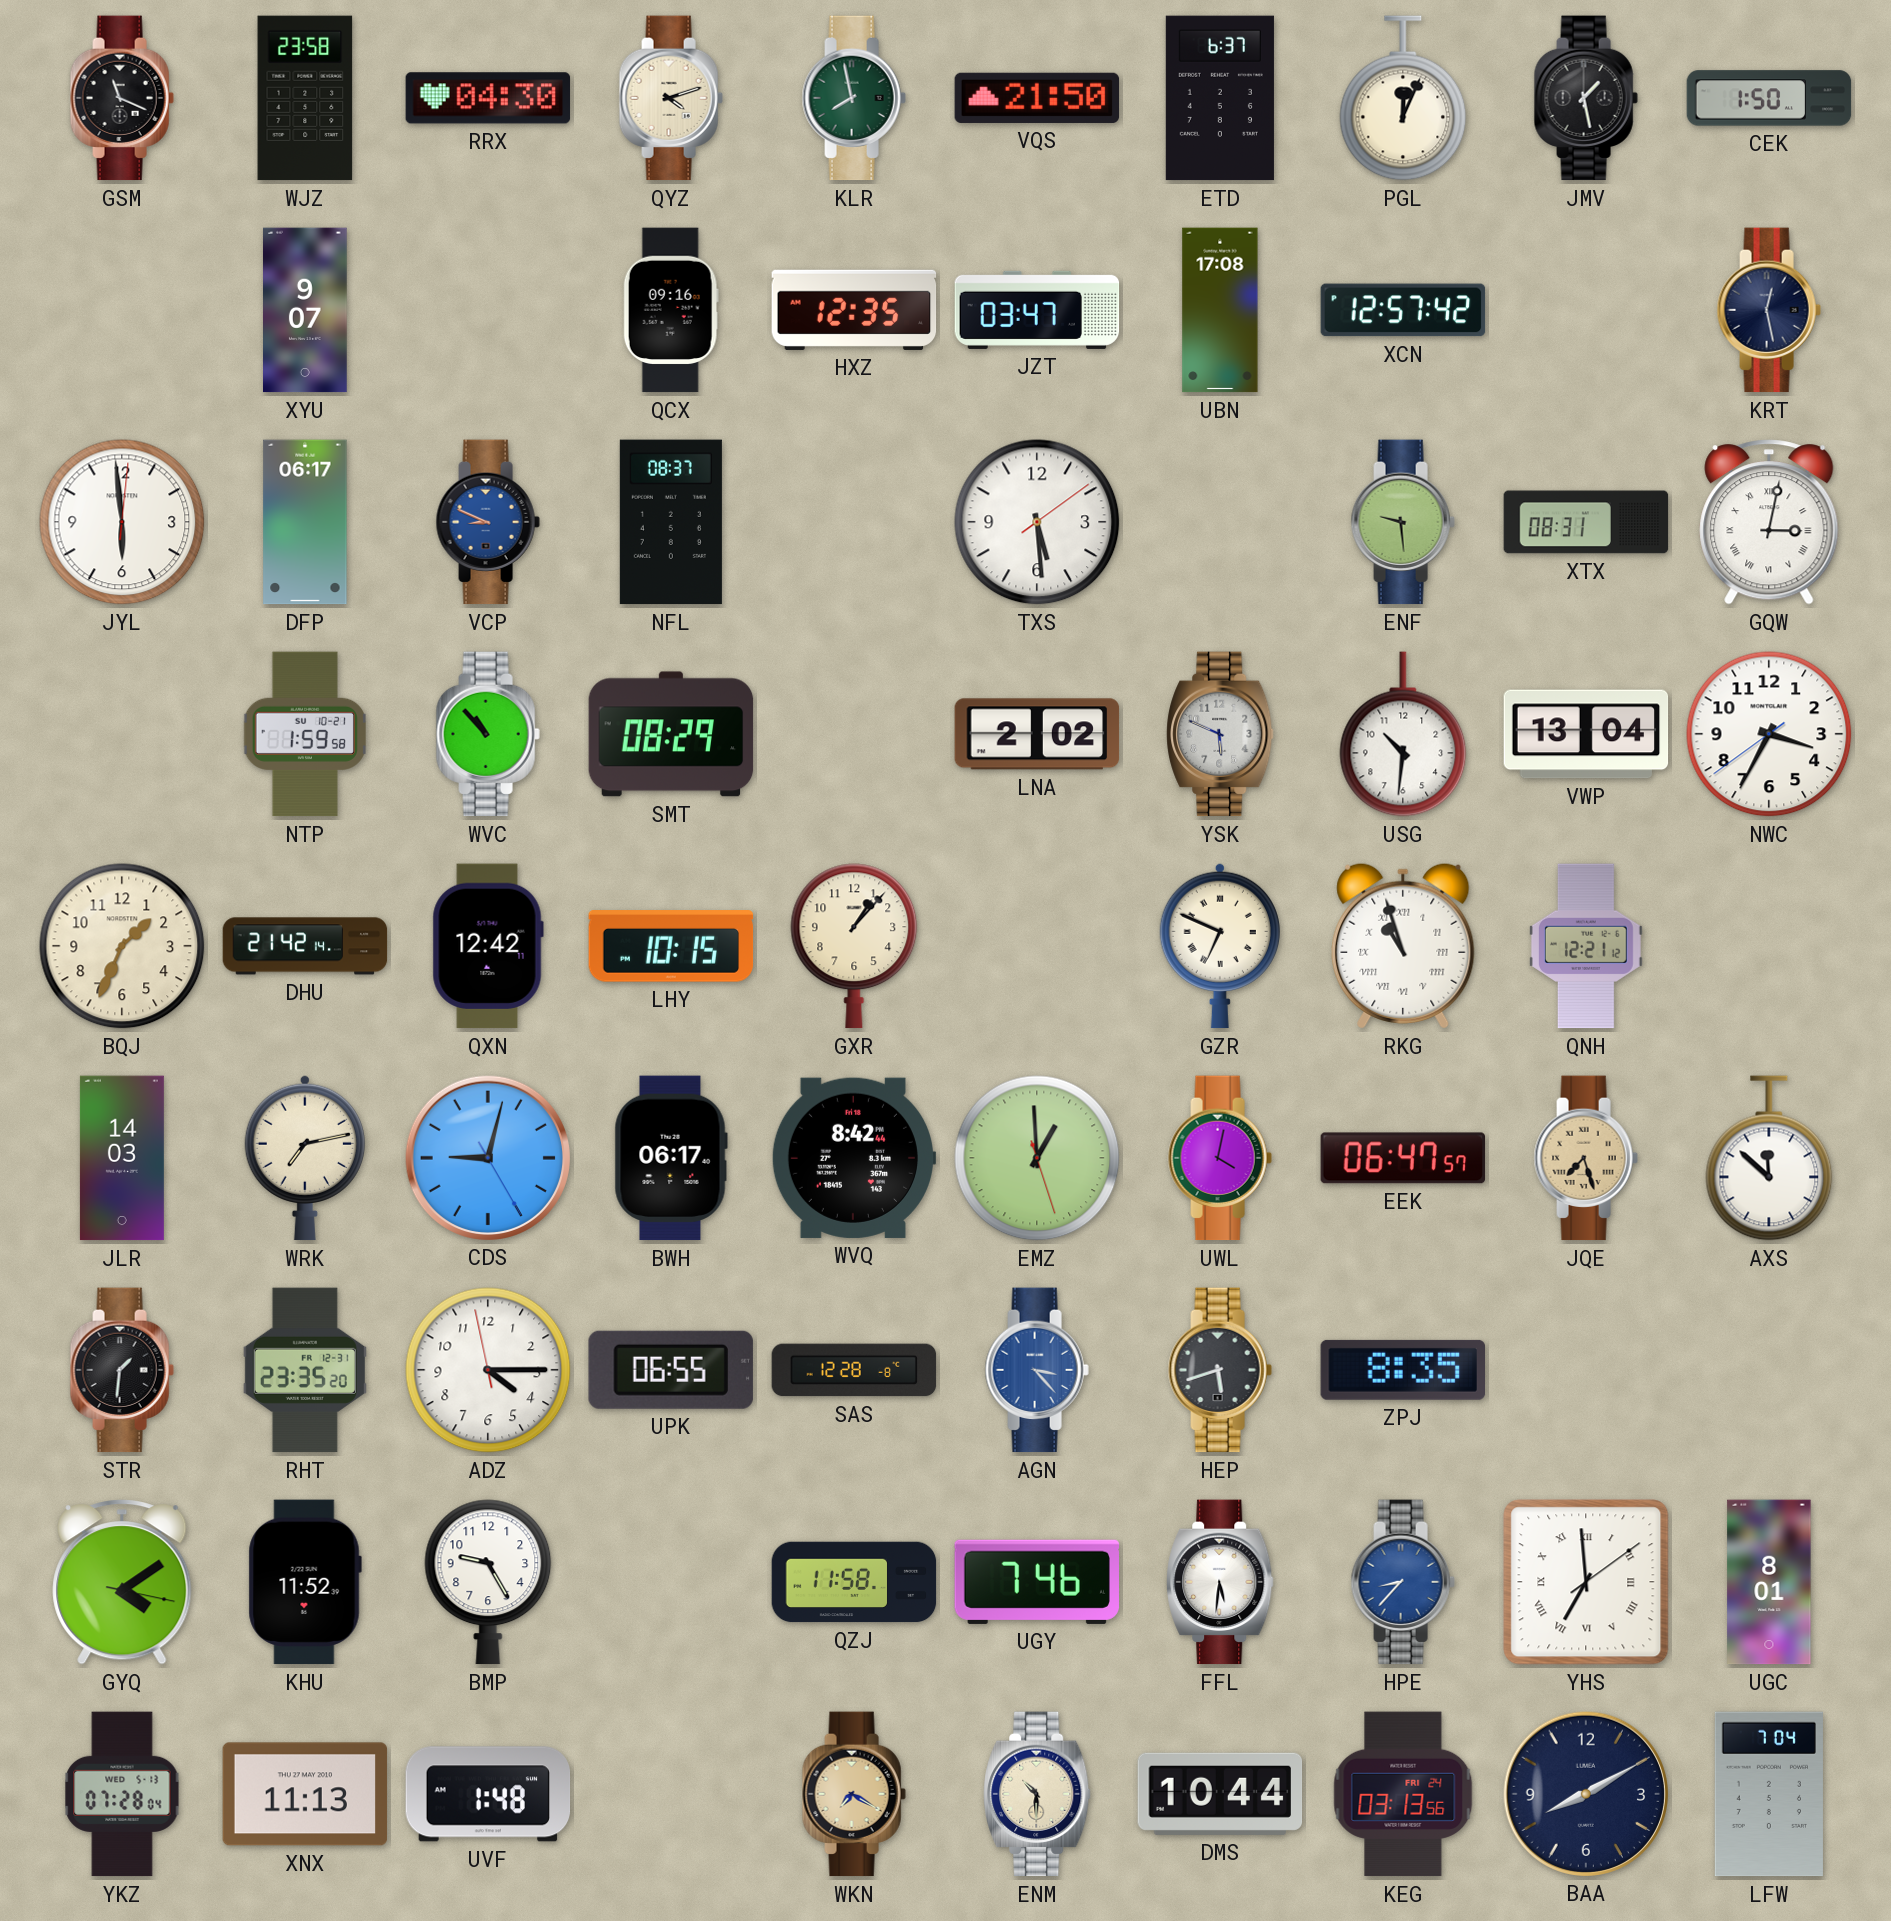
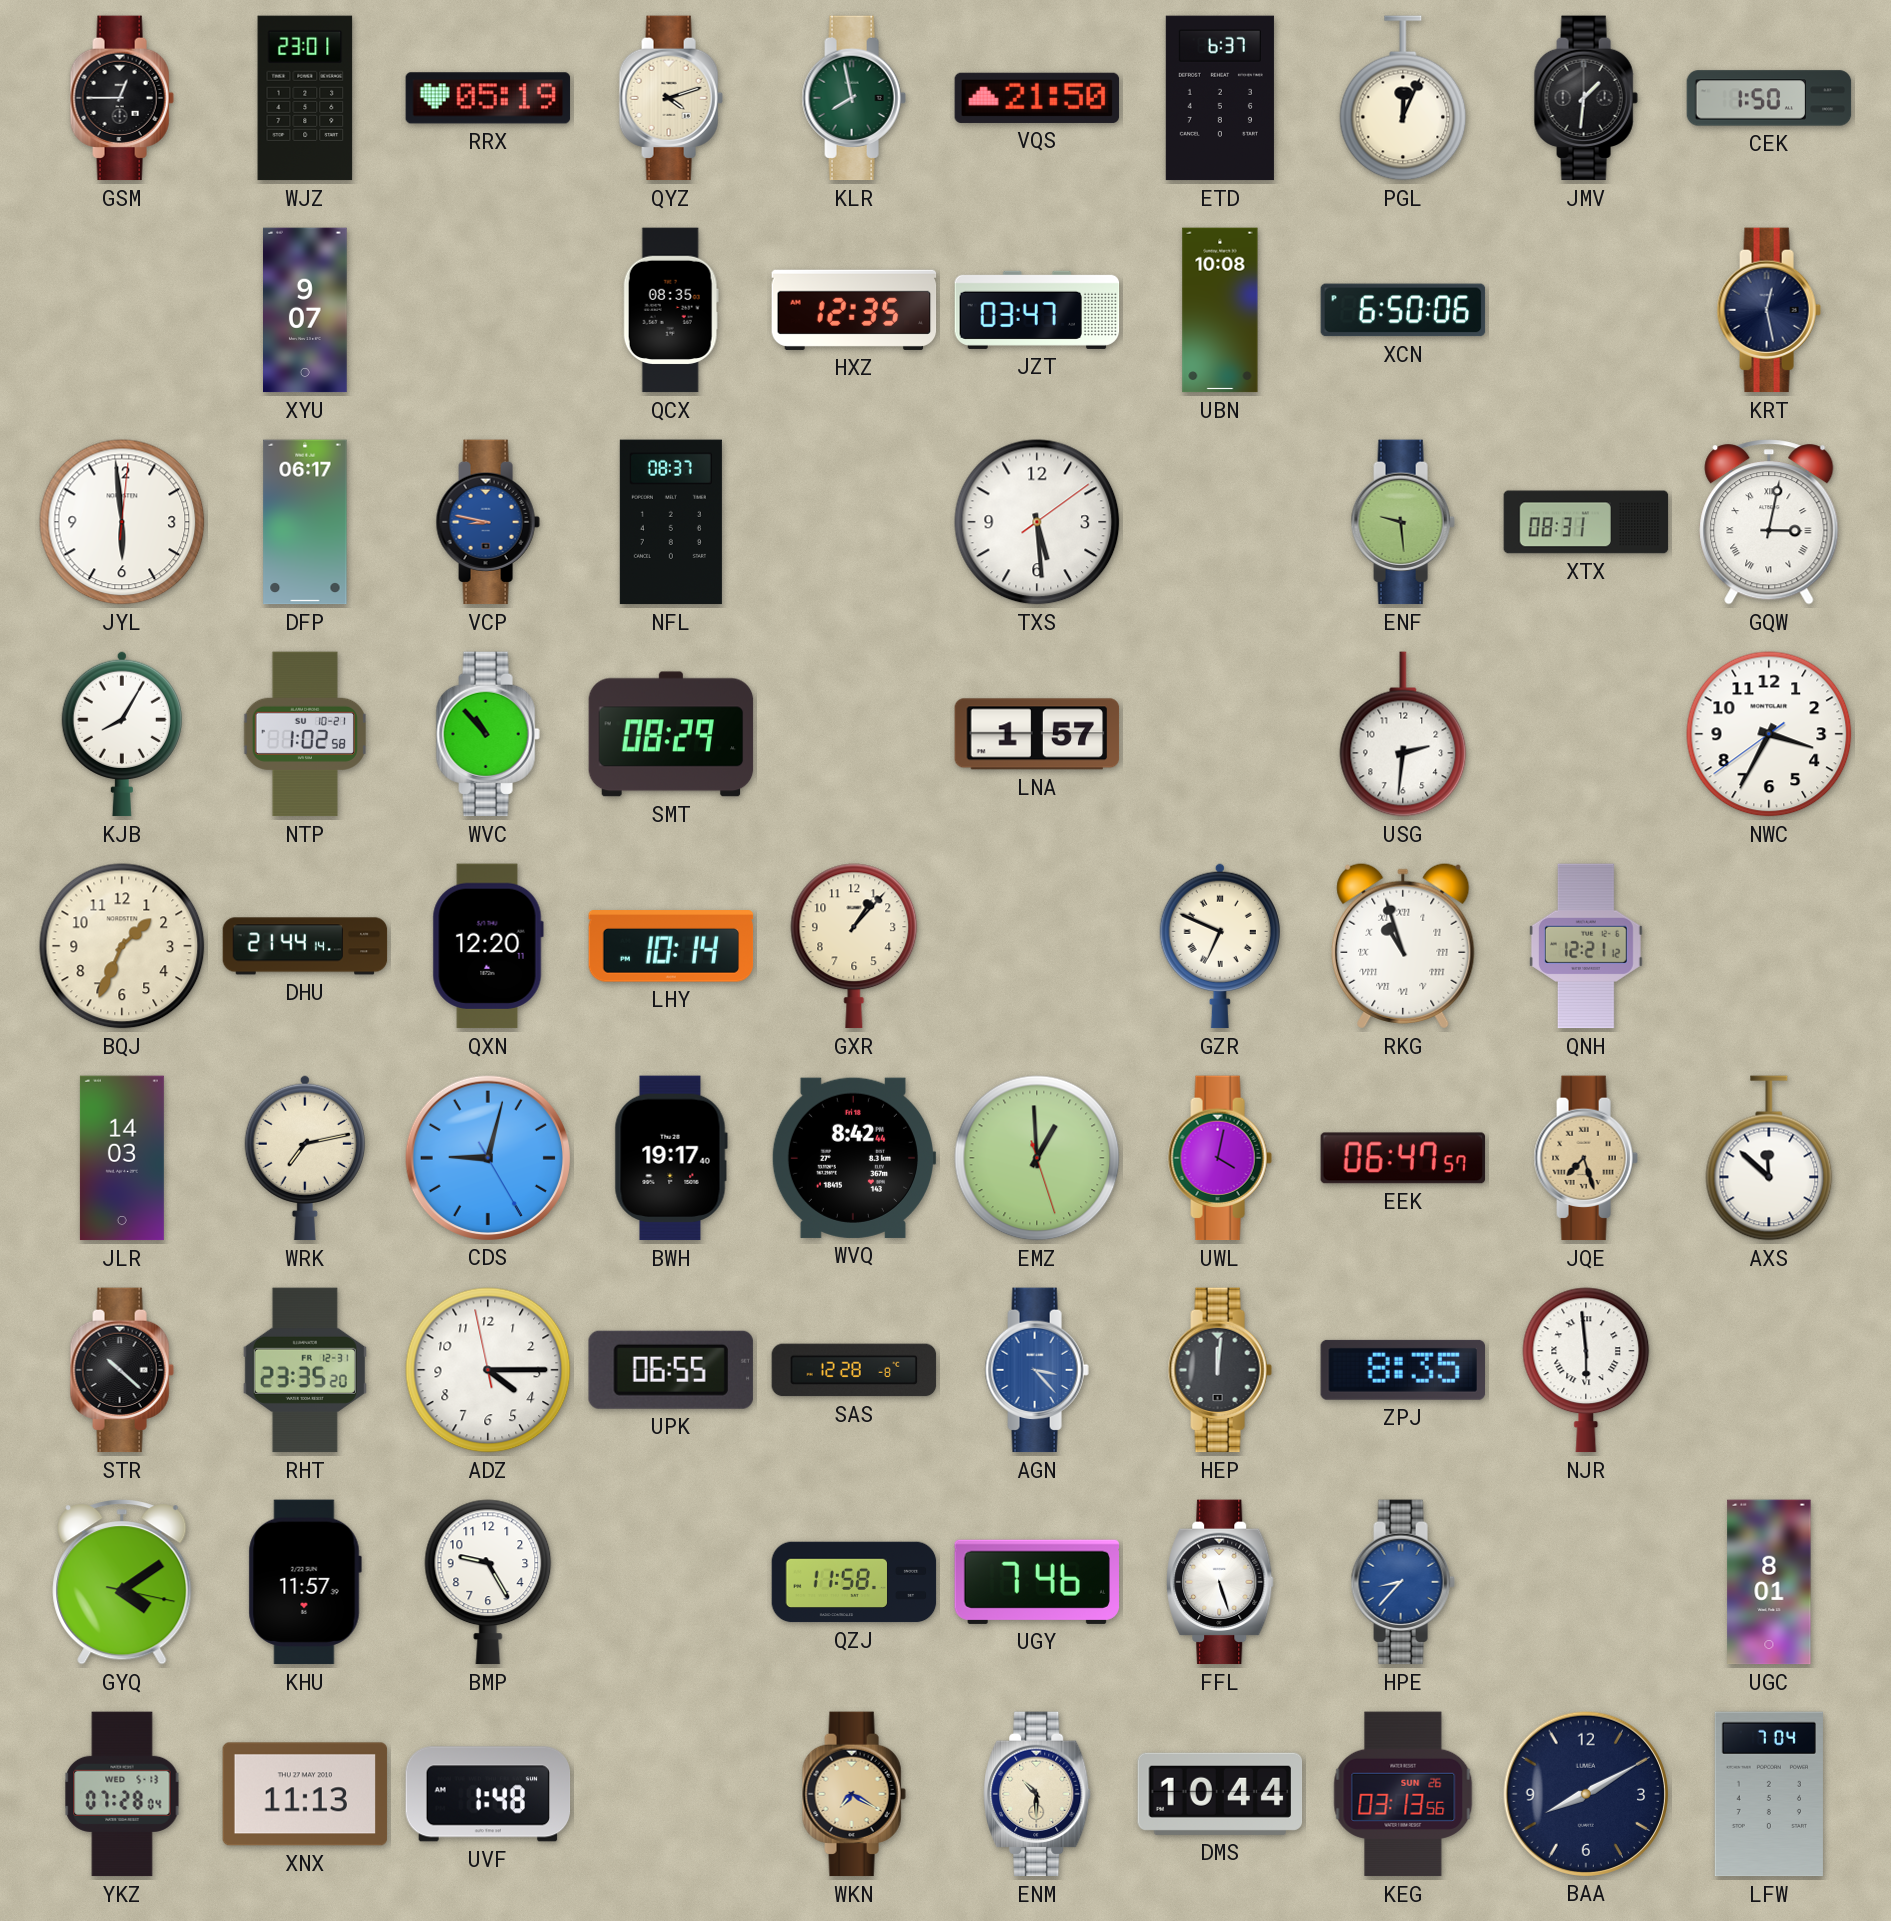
GSM: 11:19 -> 12:45
WJZ: 23:58 -> 23:01
RRX: 04:30 -> 05:19
JMV: 1:28 -> 1:31
QCX: 09:16 -> 08:35
UBN: 17:08 -> 10:08
XCN: 12:57 -> 6:50
VCP: 8:49 -> 8:47
KJB: none -> 8:05
NTP: 1:59 -> 1:02
LNA: 2:02 -> 1:57
YSK: 5:49 -> none
USG: 10:31 -> 2:31
VWP: 13:04 -> none
DHU: 21:42 -> 21:44
QXN: 12:42 -> 12:20
LHY: 10:15 -> 10:14
BWH: 06:17 -> 19:17
STR: 1:31 -> 10:22
HEP: 5:42 -> 12:01
NJR: none -> 5:59
KHU: 11:52 -> 11:57
FFL: 5:31 -> 5:27
YHS: 6:59 -> none
KEG date: FRI 24 -> SUN 26
